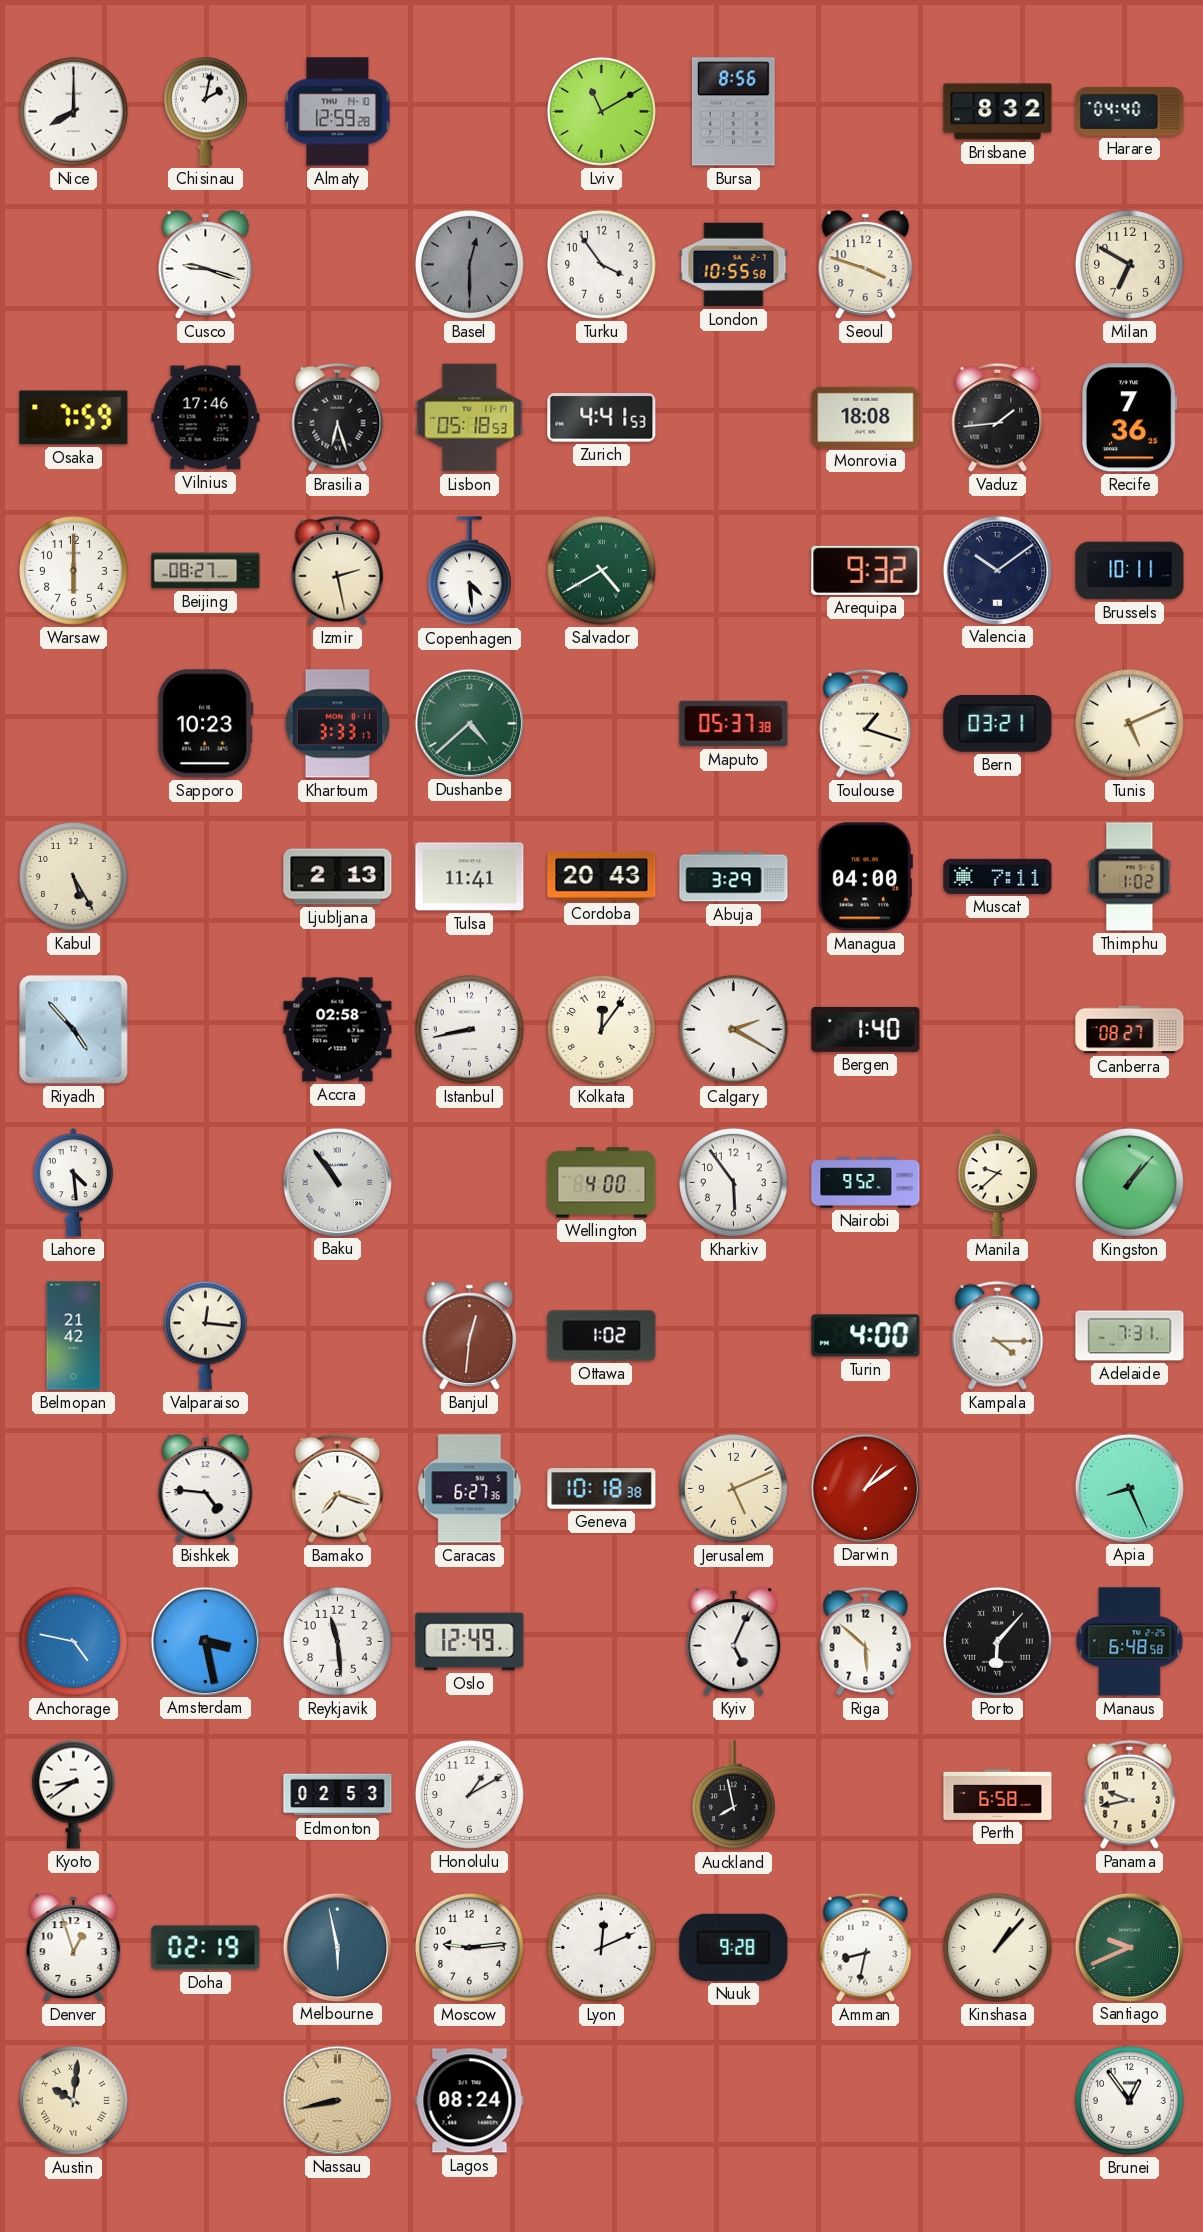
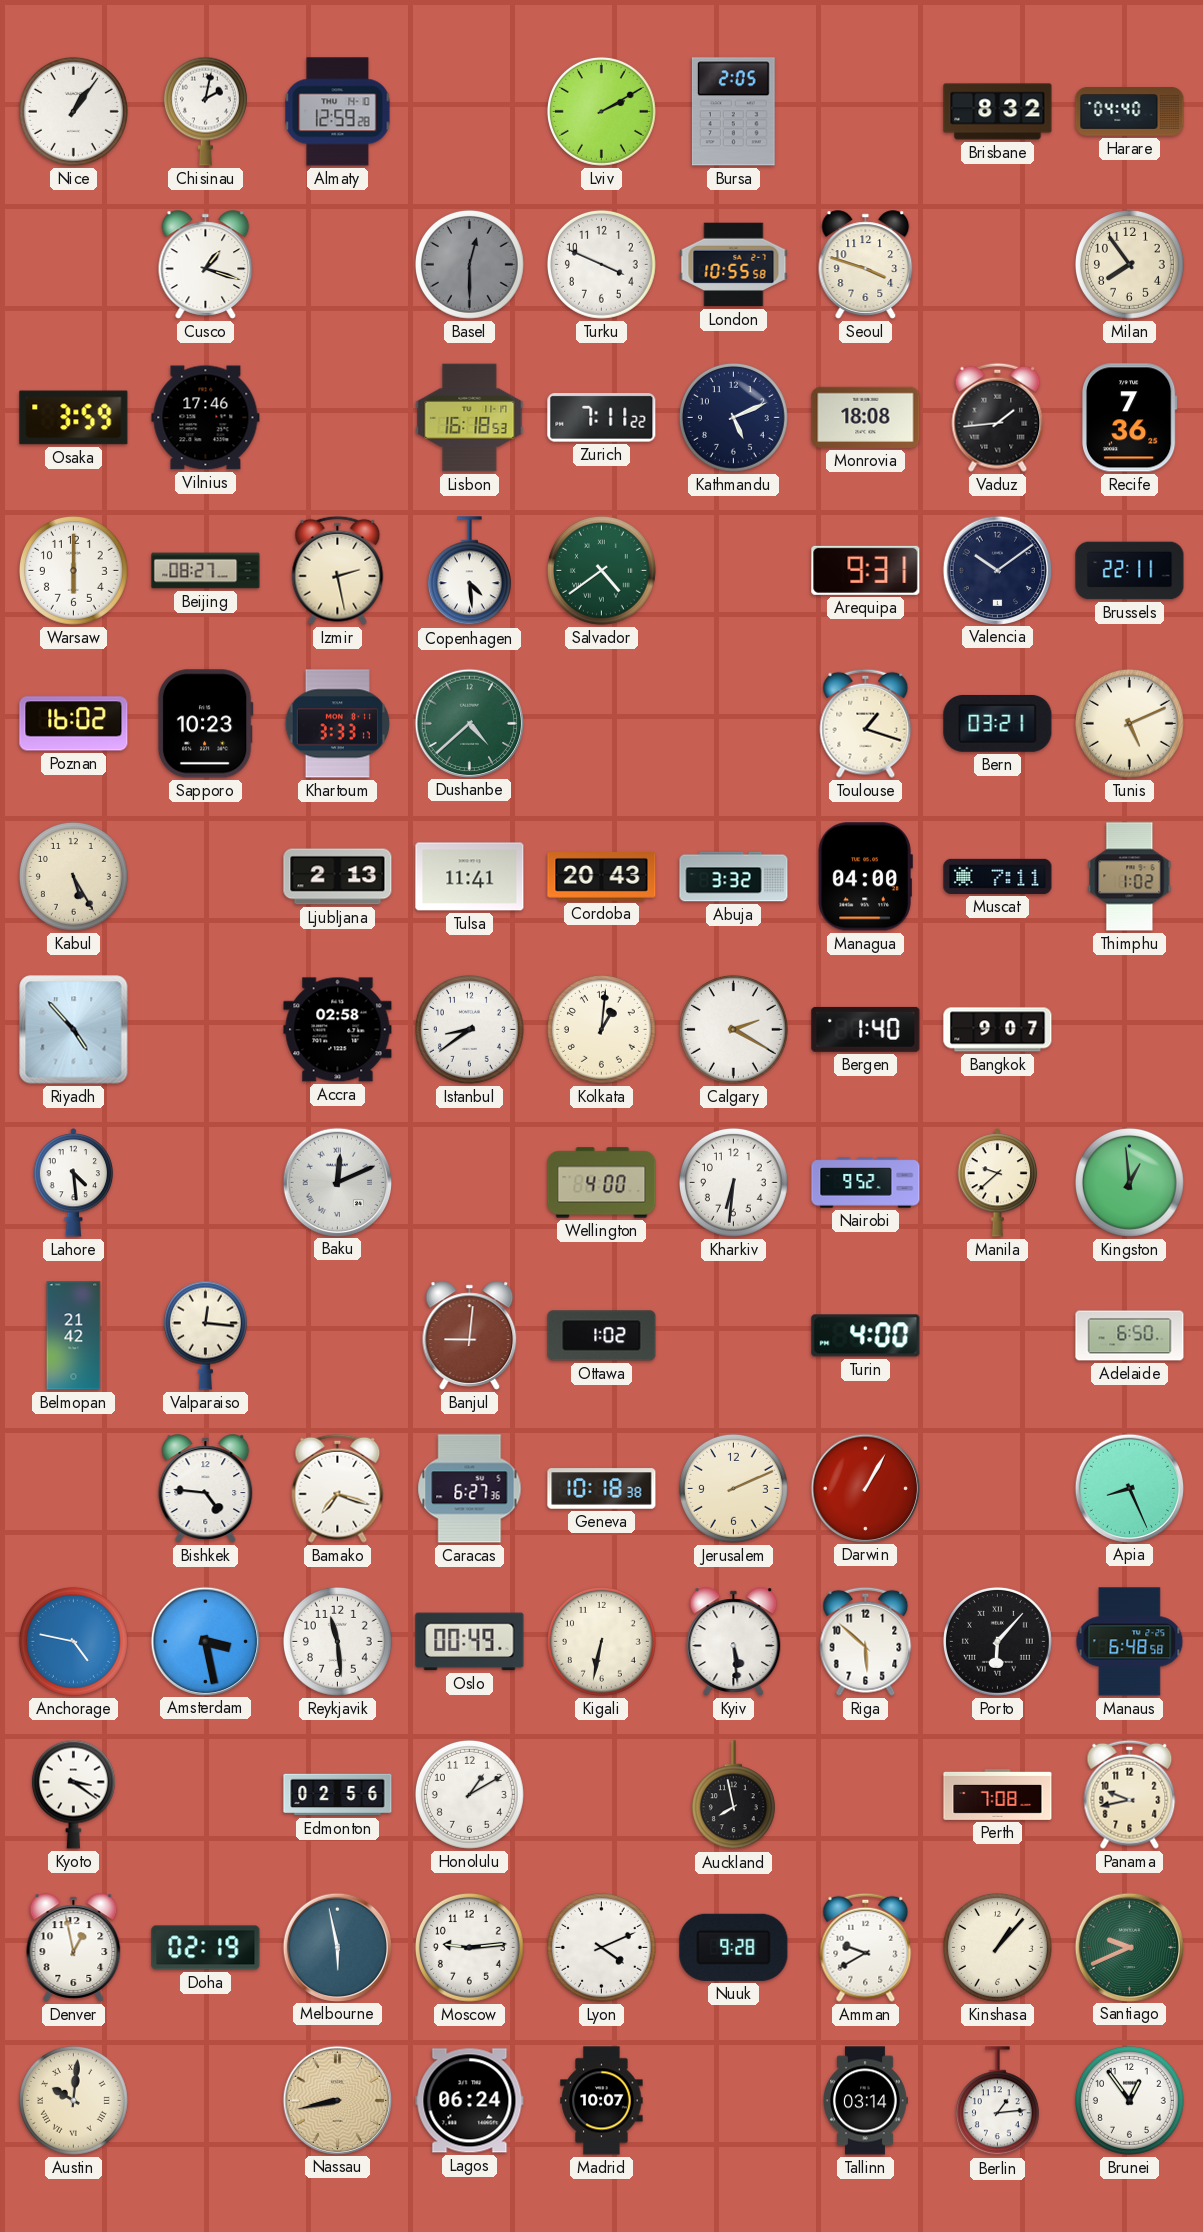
Nice: 8:00 -> 1:06
Lviv: 11:10 -> 2:10
Bursa: 8:56 -> 2:05
Cusco: 9:18 -> 1:18
Turku: 3:54 -> 3:49
Milan: 6:50 -> 7:54
Osaka: 7:59 -> 3:59
Brasilia: 6:27 -> none
Lisbon: 05:18 -> 16:18
Zurich: 4:41 -> 7:11
Kathmandu: none -> 5:11
Salvador: 4:40 -> 4:39
Arequipa: 9:32 -> 9:31
Brussels: 10:11 -> 22:11
Poznan: none -> 16:02
Maputo: 05:37 -> none
Abuja: 3:29 -> 3:32
Istanbul: 8:43 -> 8:39
Kolkata: 12:06 -> 1:01
Bangkok: none -> 9:07
Canberra: 08:27 -> none
Baku: 10:54 -> 12:11
Kharkiv: 5:54 -> 6:31
Kingston: 1:07 -> 12:59
Banjul: 12:31 -> 9:01
Kampala: 4:15 -> none
Adelaide: 7:31 -> 6:50
Jerusalem: 5:11 -> 2:11
Darwin: 1:09 -> 1:05
Oslo: 12:49 -> 00:49
Kigali: none -> 6:32
Kyiv: 5:04 -> 5:29
Kyoto: 8:39 -> 3:21
Edmonton: 02:53 -> 02:56
Perth: 6:58 -> 7:08
Denver: 12:57 -> 12:58
Lyon: 12:11 -> 4:11
Amman: 8:32 -> 9:40
Lagos: 08:24 -> 06:24
Madrid: none -> 10:07
Tallinn: none -> 03:14
Berlin: none -> 1:14
